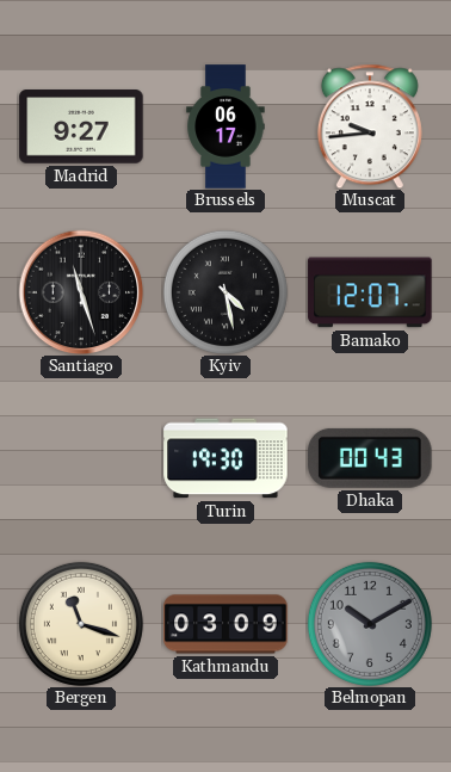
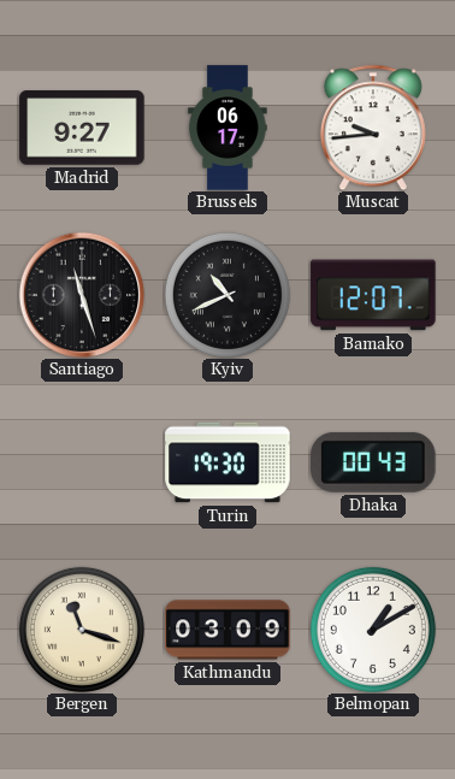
Kyiv: 4:28 -> 10:41
Belmopan: 10:10 -> 1:10
Belmopan dial: grey -> white
